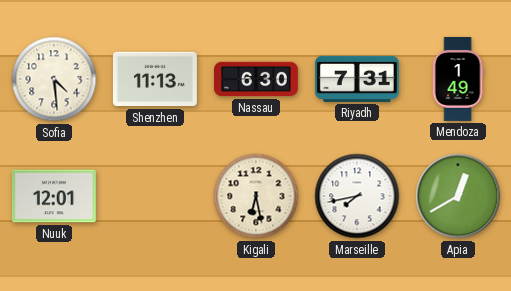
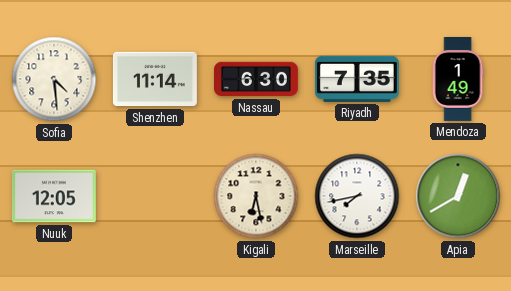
Shenzhen: 11:13 -> 11:14
Riyadh: 7:31 -> 7:35
Nuuk: 12:01 -> 12:05
